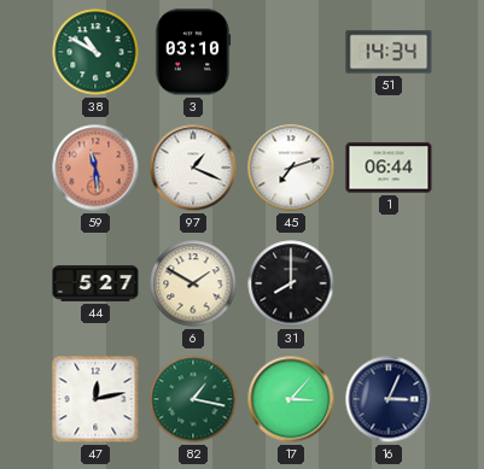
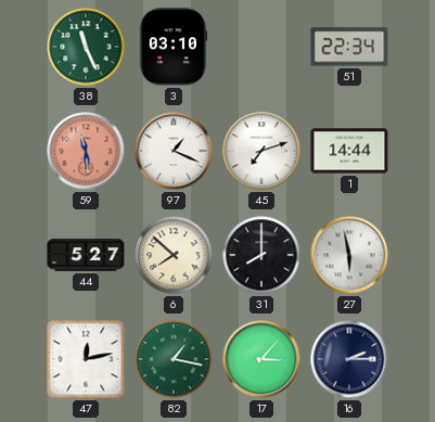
38: 10:50 -> 11:26
51: 14:34 -> 22:34
1: 06:44 -> 14:44
6: 1:50 -> 7:52
27: none -> 5:58
16: 3:04 -> 2:15
